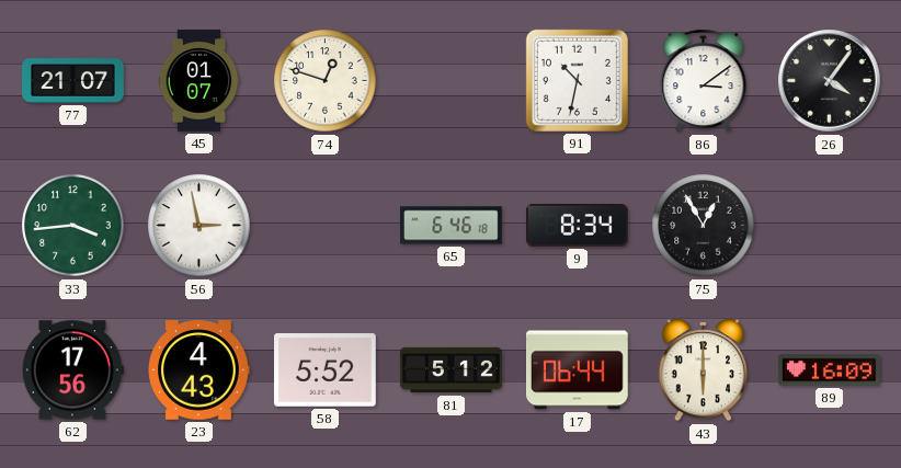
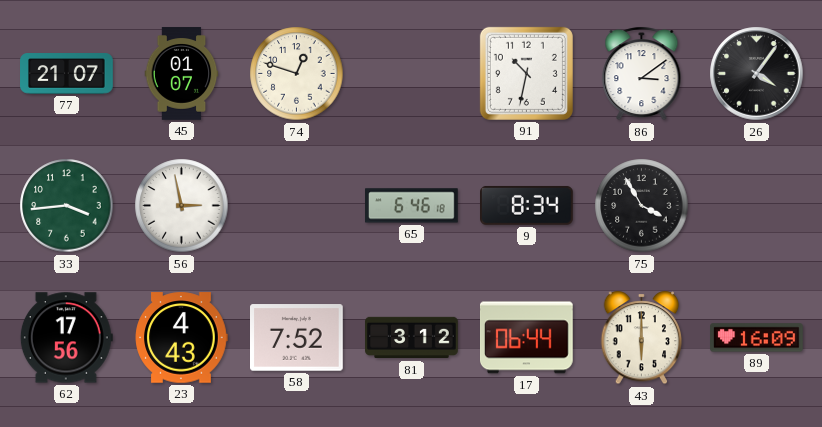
75: 12:55 -> 3:55
58: 5:52 -> 7:52
81: 5:12 -> 3:12
